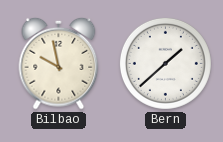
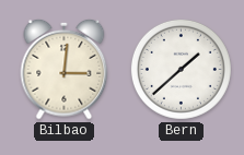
Bilbao: 9:58 -> 3:01
